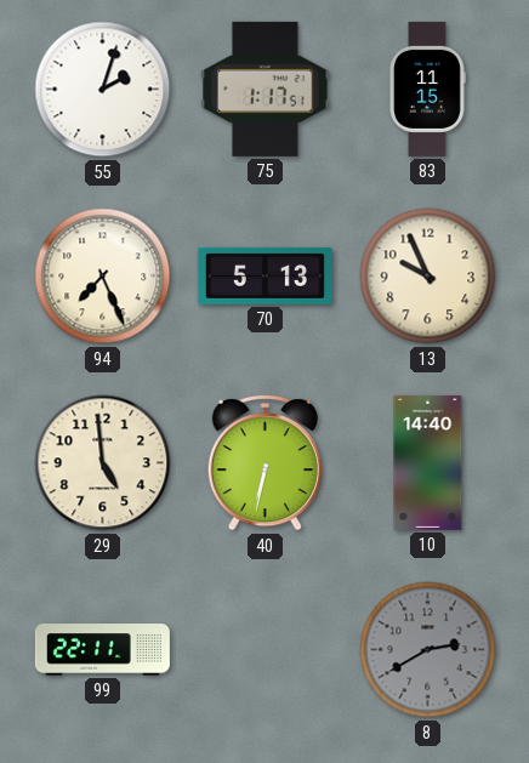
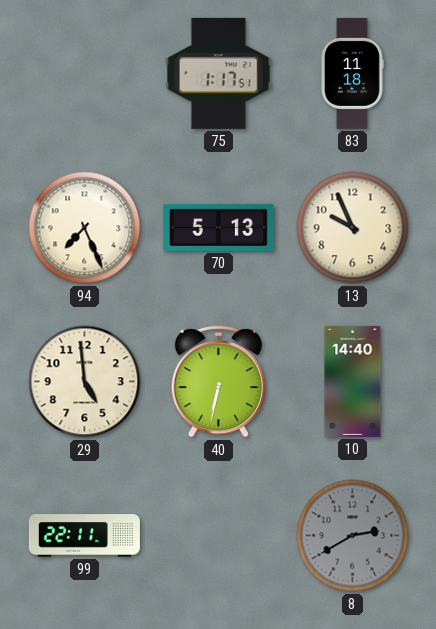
55: 2:03 -> none
83: 11:15 -> 11:18
